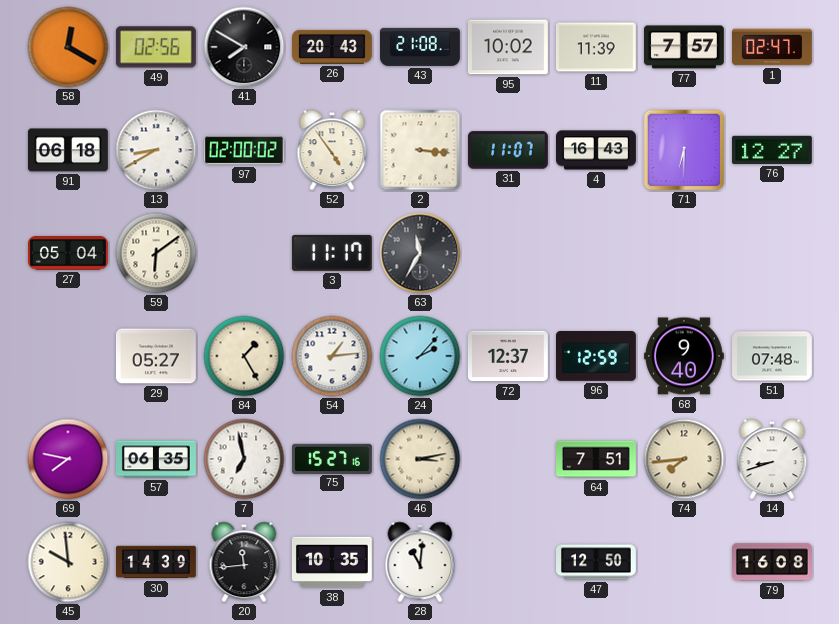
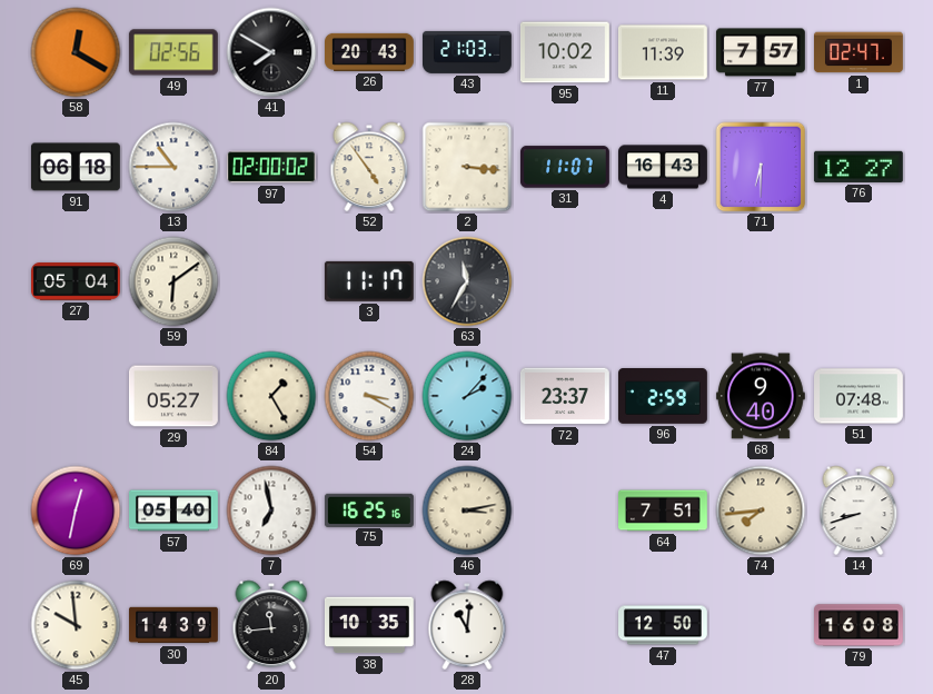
43: 21:08 -> 21:03
13: 8:40 -> 10:45
54: 1:14 -> 3:20
72: 12:37 -> 23:37
96: 12:59 -> 2:59
69: 7:47 -> 12:32
57: 06:35 -> 05:40
75: 15:27 -> 16:25
